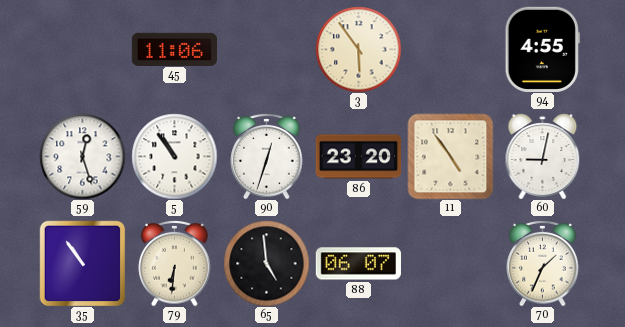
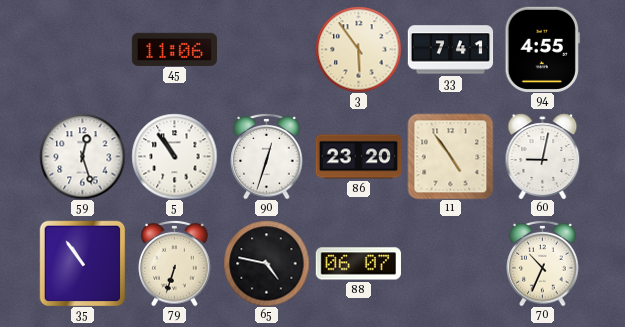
33: none -> 7:41
79: 6:31 -> 6:33
65: 4:59 -> 4:47
70: 1:34 -> 10:34
